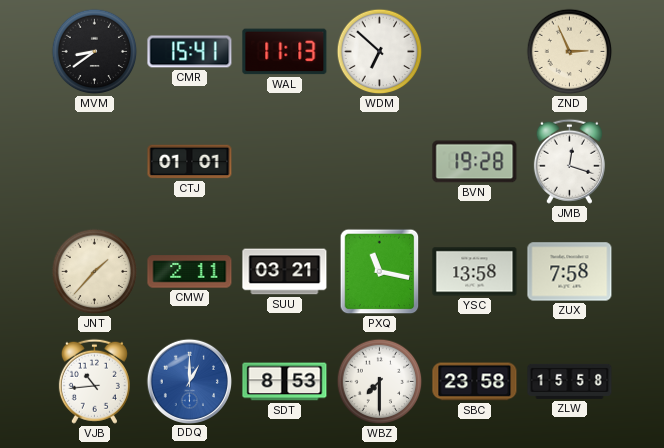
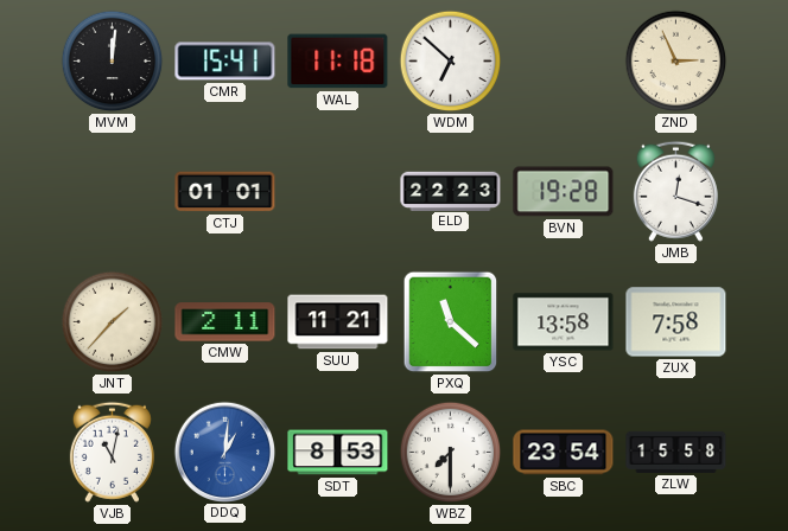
MVM: 8:39 -> 12:01
WAL: 11:13 -> 11:18
ELD: none -> 22:23
SUU: 03:21 -> 11:21
PXQ: 11:17 -> 11:22
VJB: 10:44 -> 11:02
DDQ: 1:00 -> 1:01
SBC: 23:58 -> 23:54
